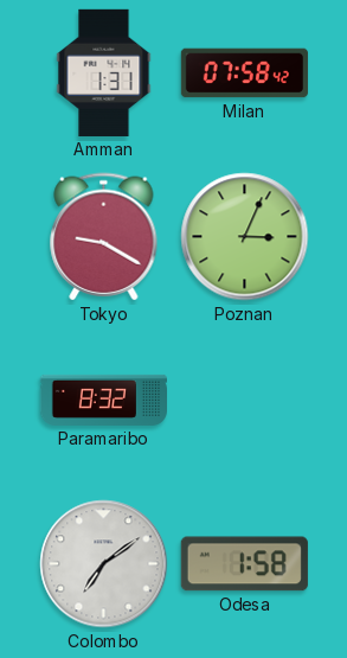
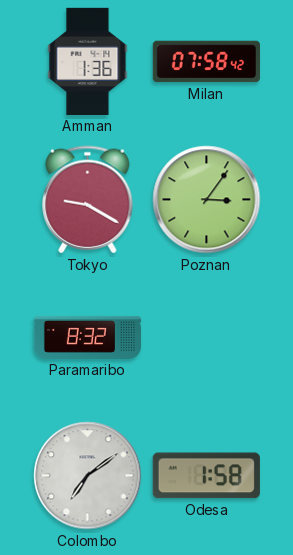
Amman: 1:31 -> 1:36
Poznan: 3:04 -> 3:06
